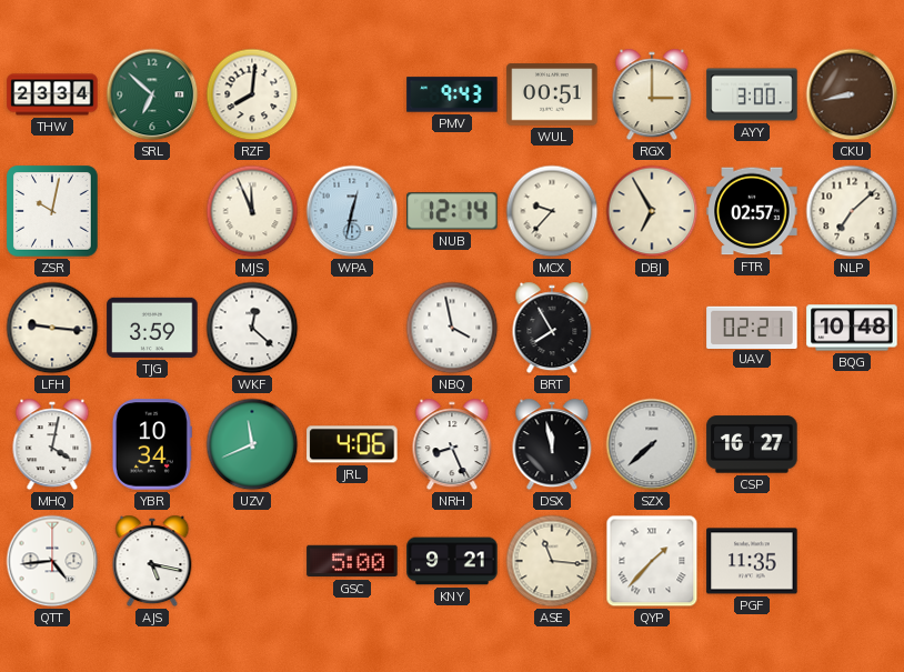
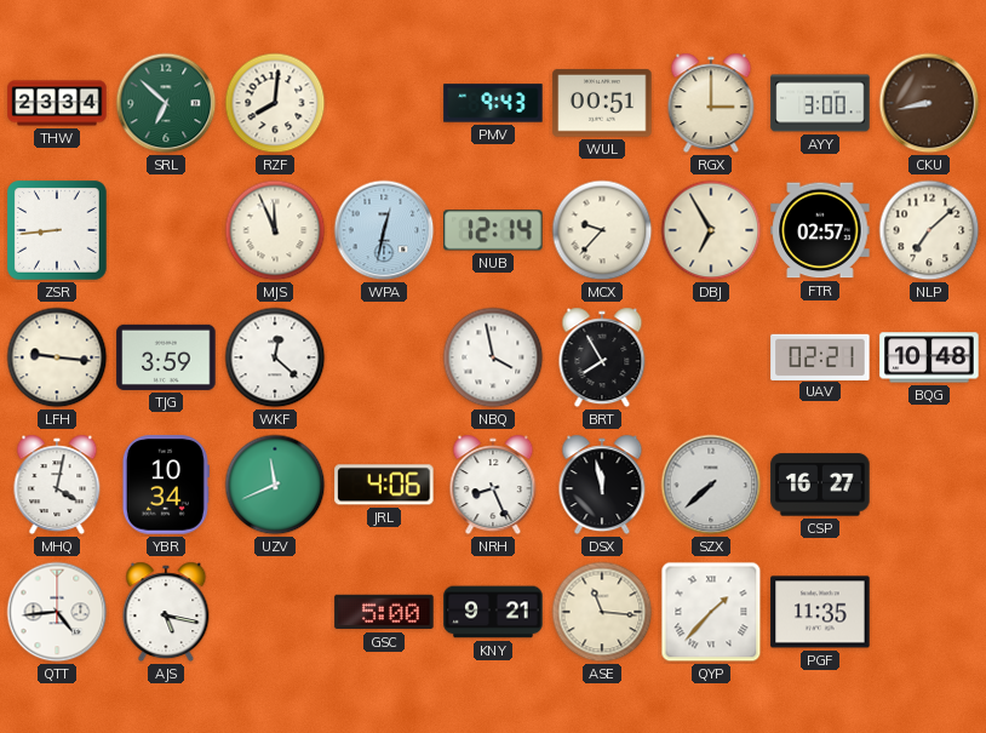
ZSR: 10:02 -> 8:44
